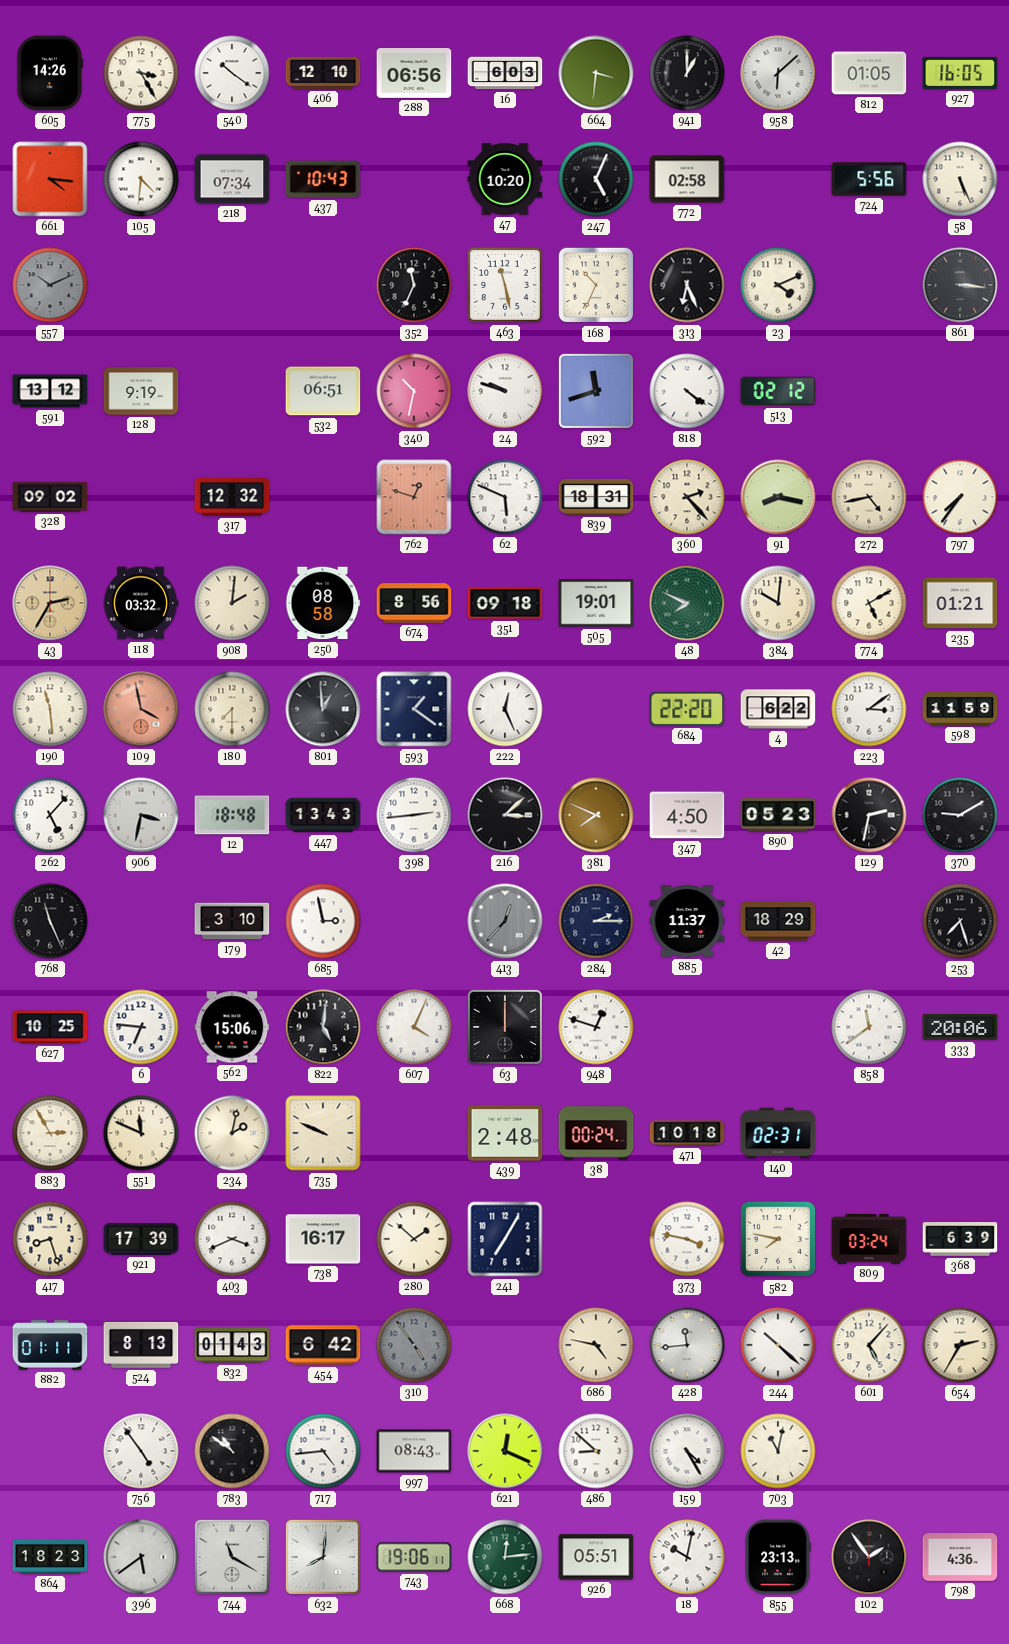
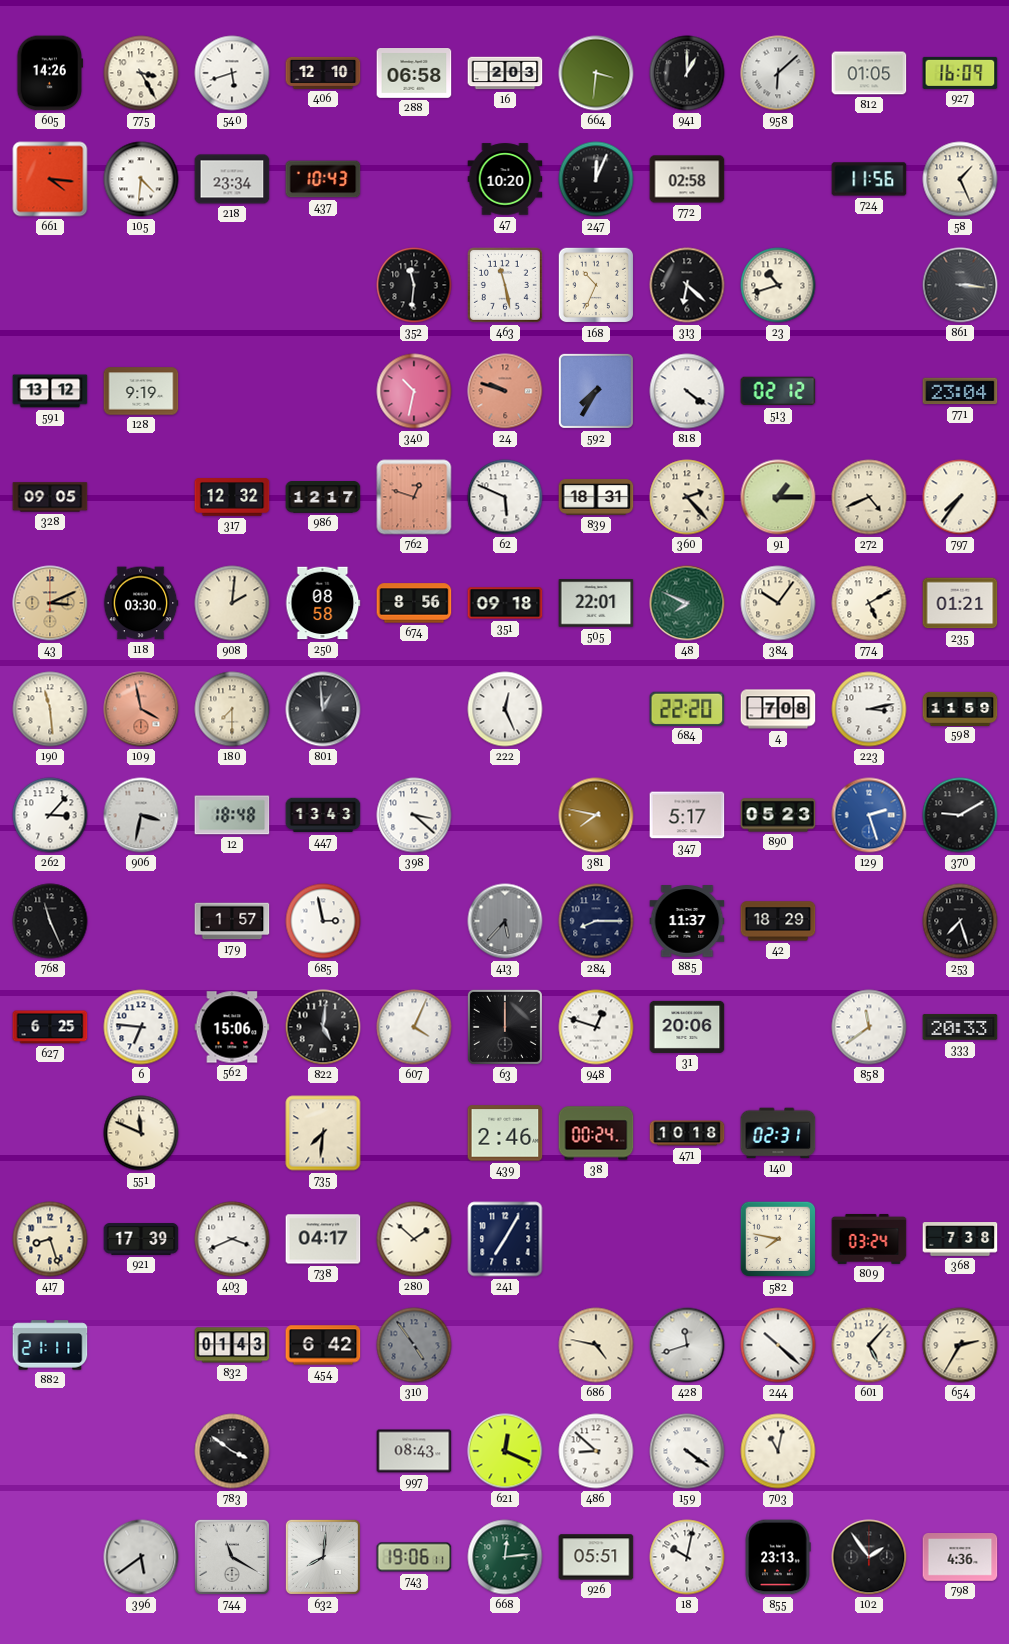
540: 10:21 -> 5:42
288: 06:56 -> 06:58
16: 6:03 -> 2:03
927: 16:05 -> 16:09
218: 07:34 -> 23:34
247: 5:04 -> 12:04
724: 5:56 -> 11:56
58: 5:26 -> 1:26
557: 10:11 -> none
352: 11:34 -> 11:31
313: 6:26 -> 6:22
23: 4:11 -> 10:42
532: 06:51 -> none
24 dial: white -> salmon
592: 11:42 -> 7:35
771: none -> 23:04
328: 09:02 -> 09:05
986: none -> 12:17
91: 8:17 -> 1:15
272: 4:43 -> 4:41
43: 2:35 -> 3:11
118: 03:32 -> 03:30
505: 19:01 -> 22:01
384: 10:01 -> 10:06
593: 1:21 -> none
4: 6:22 -> 7:08
223: 3:09 -> 3:13
262: 5:07 -> 3:07
398: 2:44 -> 3:22
216: 3:08 -> none
381: 7:49 -> 7:47
347: 4:50 -> 5:17
129: 2:32 -> 2:27
129 dial: black -> blue
179: 3:10 -> 1:57
413: 12:37 -> 5:37
284: 2:15 -> 8:15
627: 10:25 -> 6:25
31: none -> 20:06
333: 20:06 -> 20:33
883: 2:55 -> none
234: 2:02 -> none
735: 9:49 -> 7:31
439: 2:48 -> 2:46
738: 16:17 -> 04:17
373: 3:47 -> none
368: 6:39 -> 7:38
882: 01:11 -> 21:11
524: 8:13 -> none
428: 11:44 -> 11:42
756: 4:54 -> none
783: 10:51 -> 3:51
717: 4:44 -> none
159: 4:25 -> 4:21
864: 18:23 -> none
